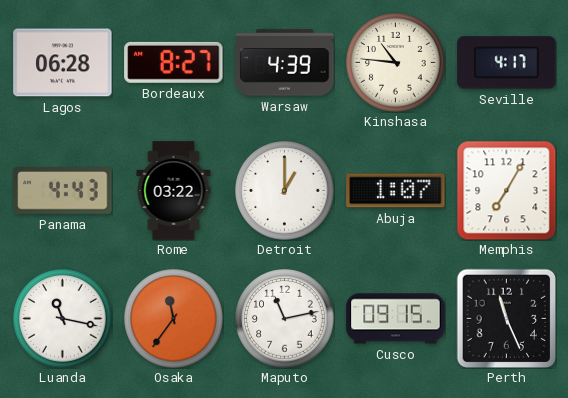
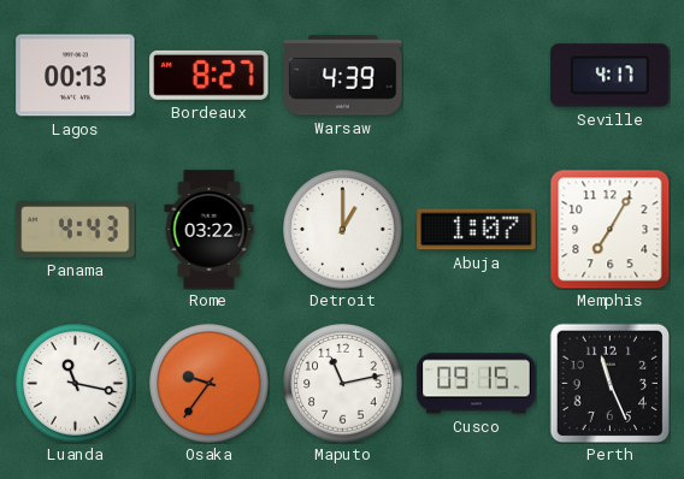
Lagos: 06:28 -> 00:13
Kinshasa: 10:46 -> none
Osaka: 11:36 -> 9:36
